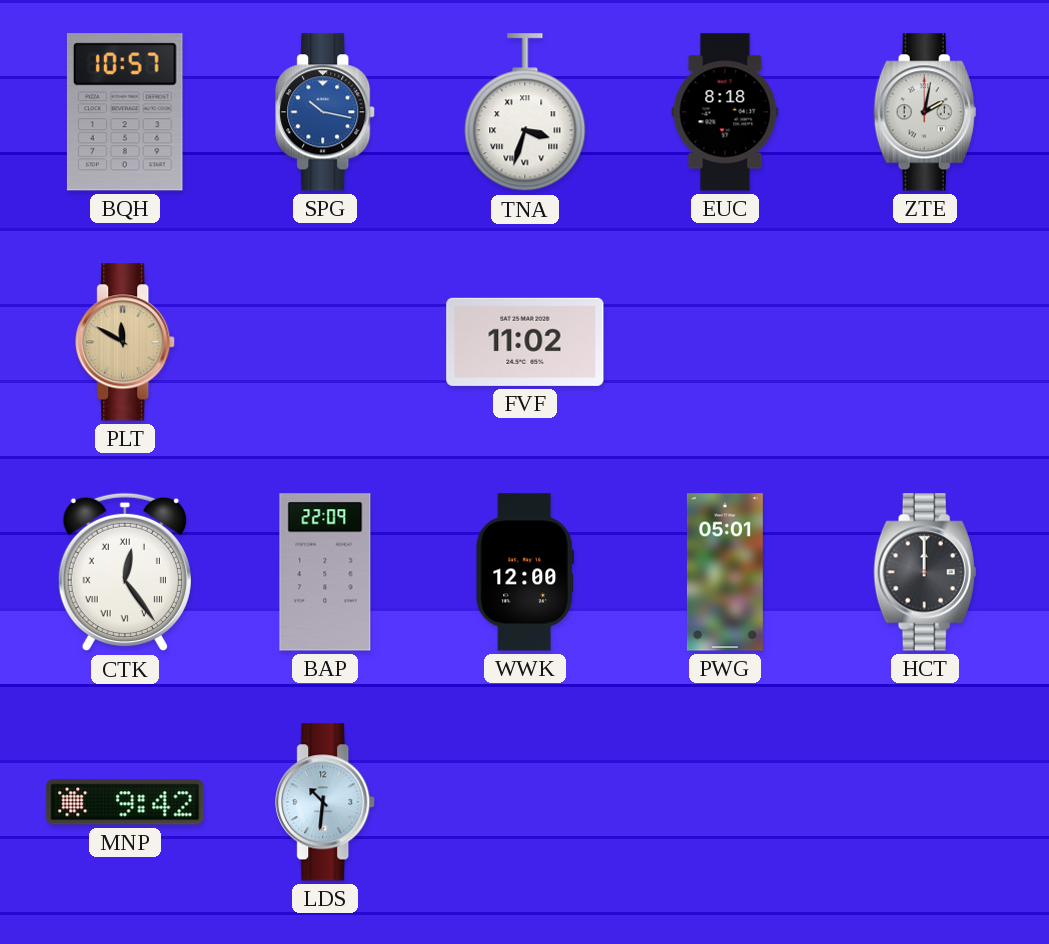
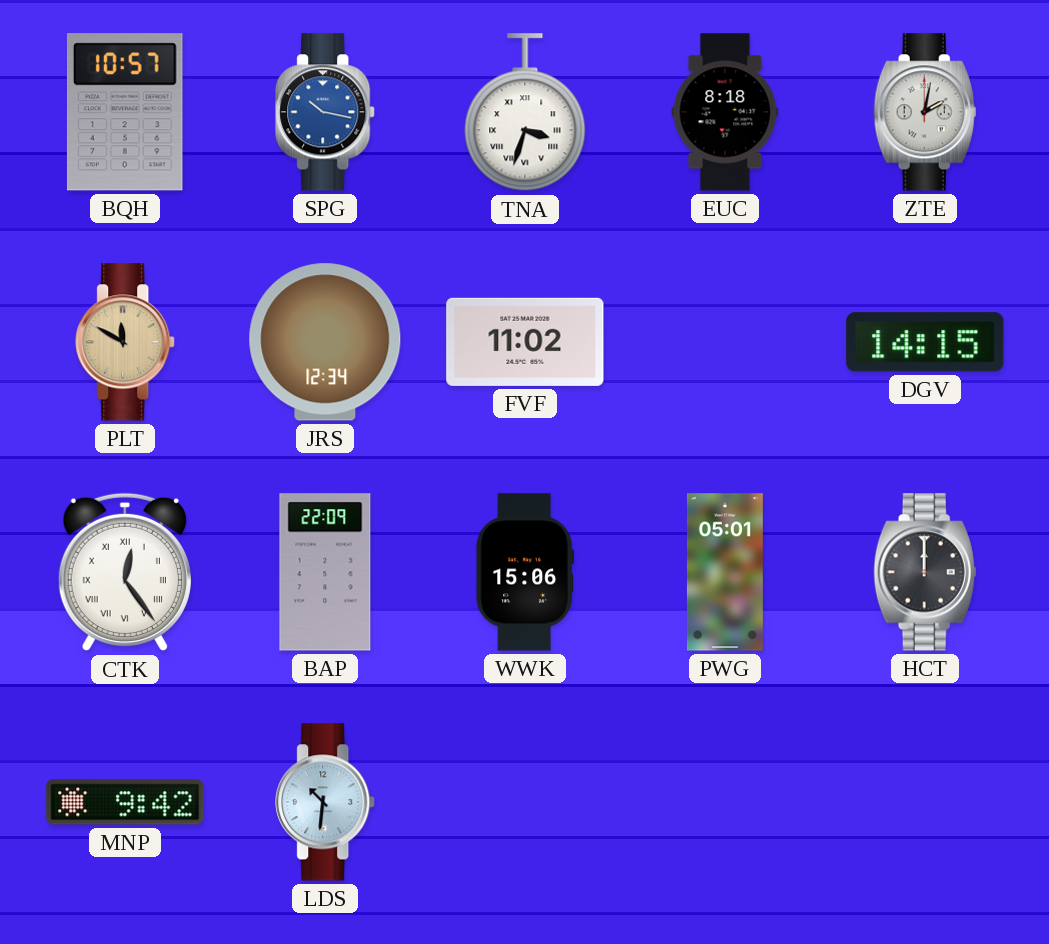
JRS: none -> 12:34
DGV: none -> 14:15
WWK: 12:00 -> 15:06
